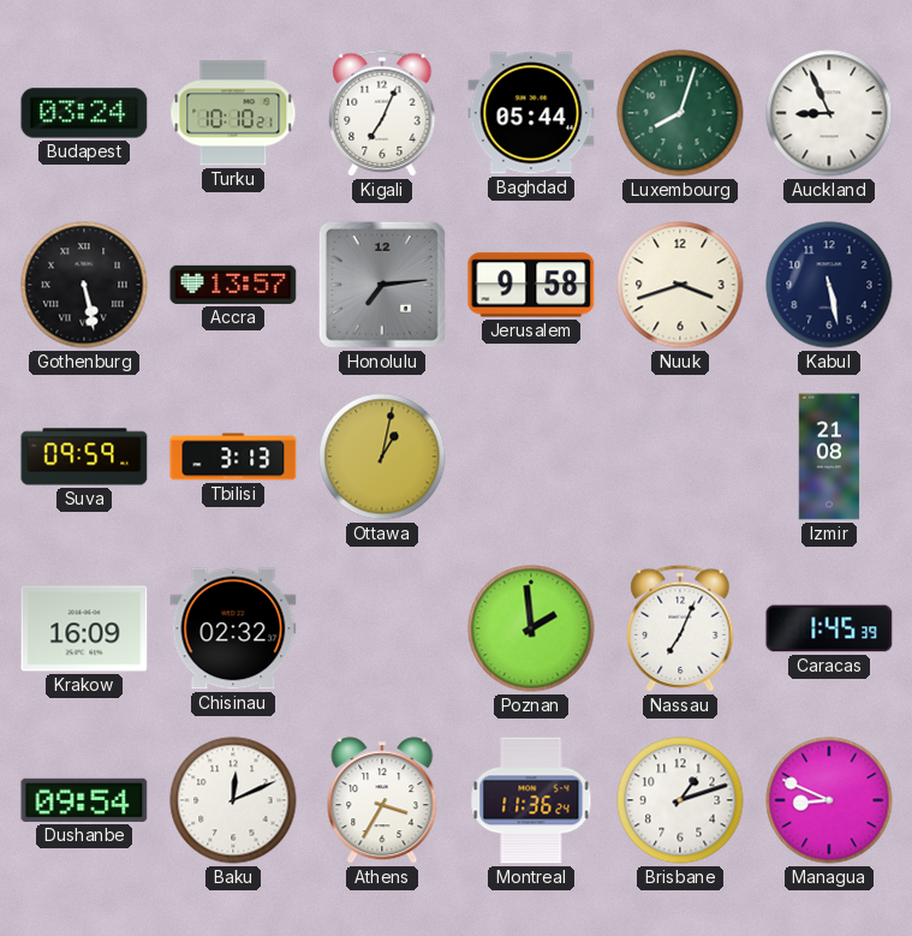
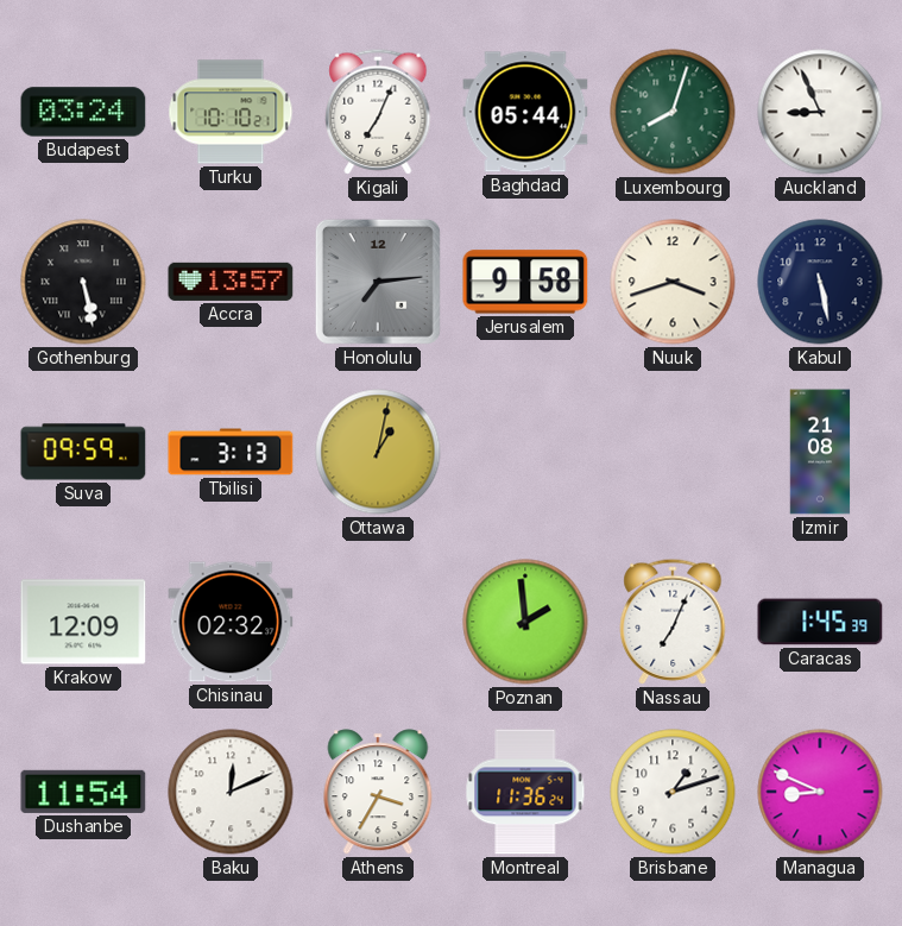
Krakow: 16:09 -> 12:09
Dushanbe: 09:54 -> 11:54
